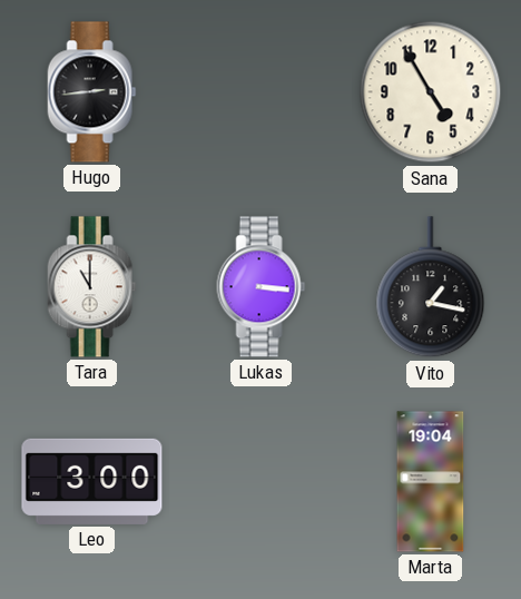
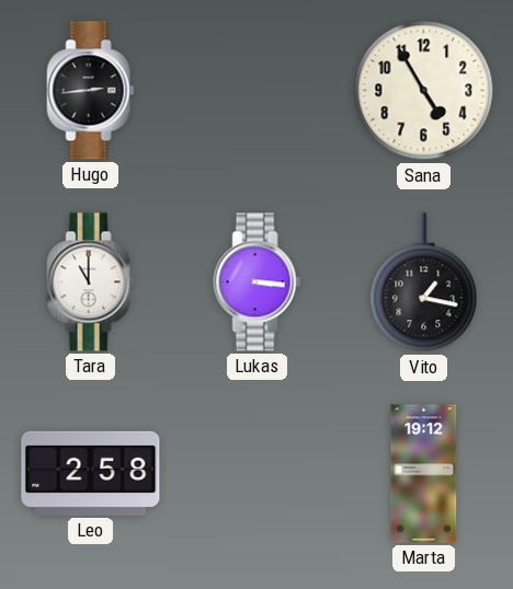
Leo: 3:00 -> 2:58
Marta: 19:04 -> 19:12
